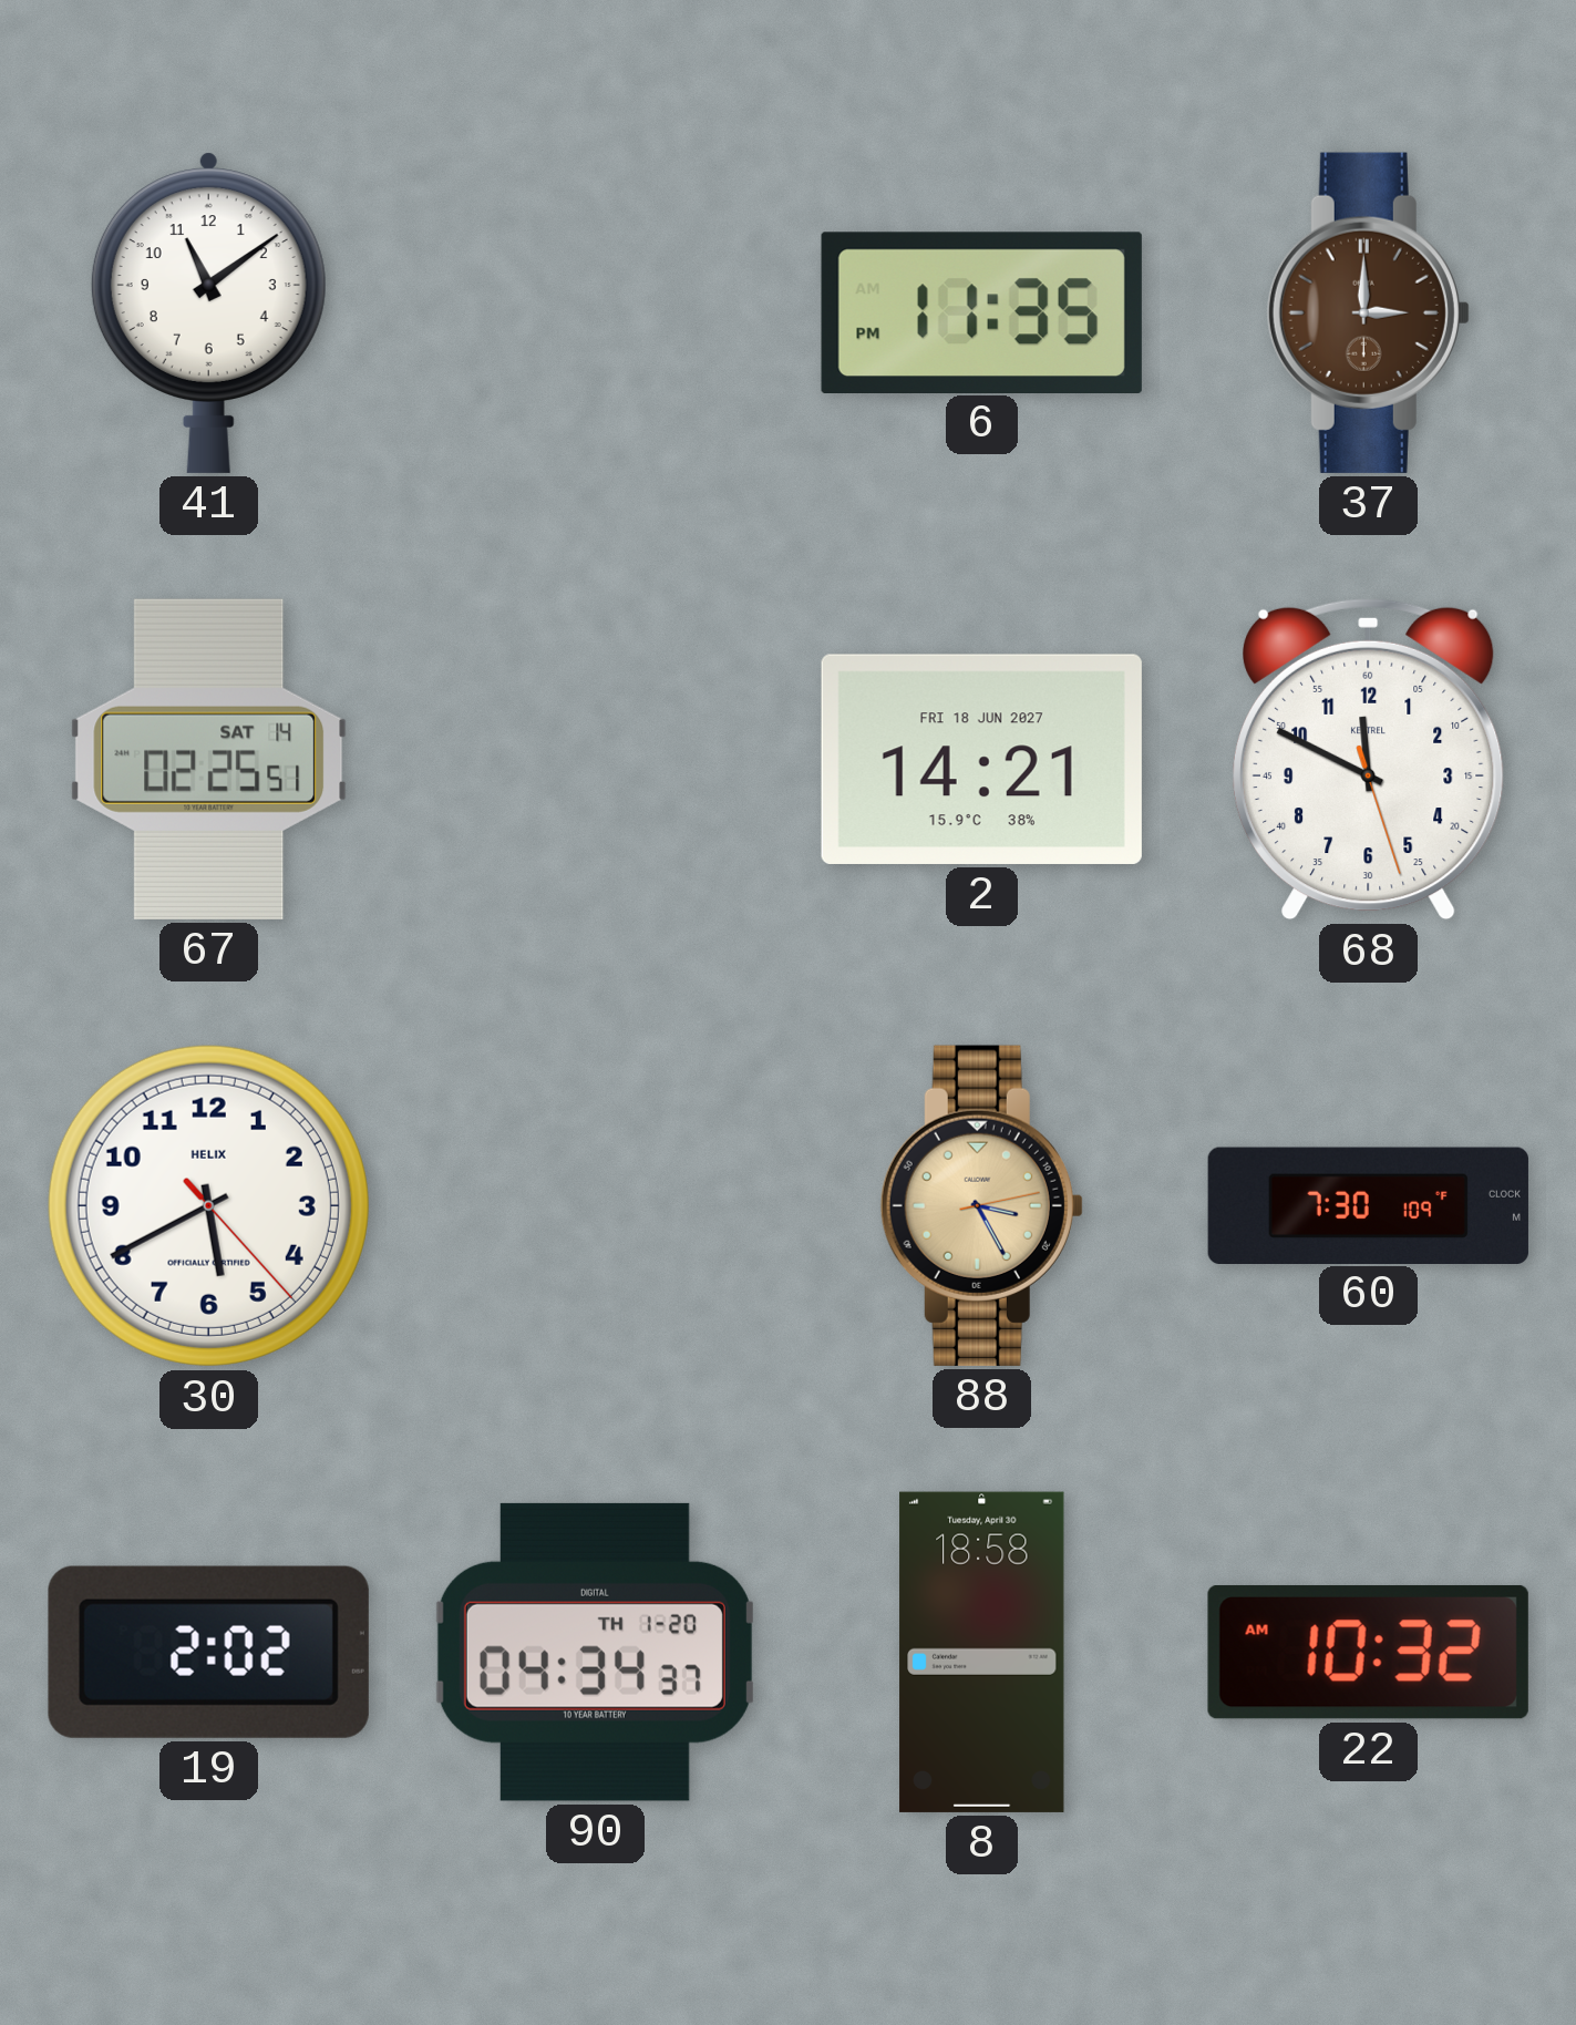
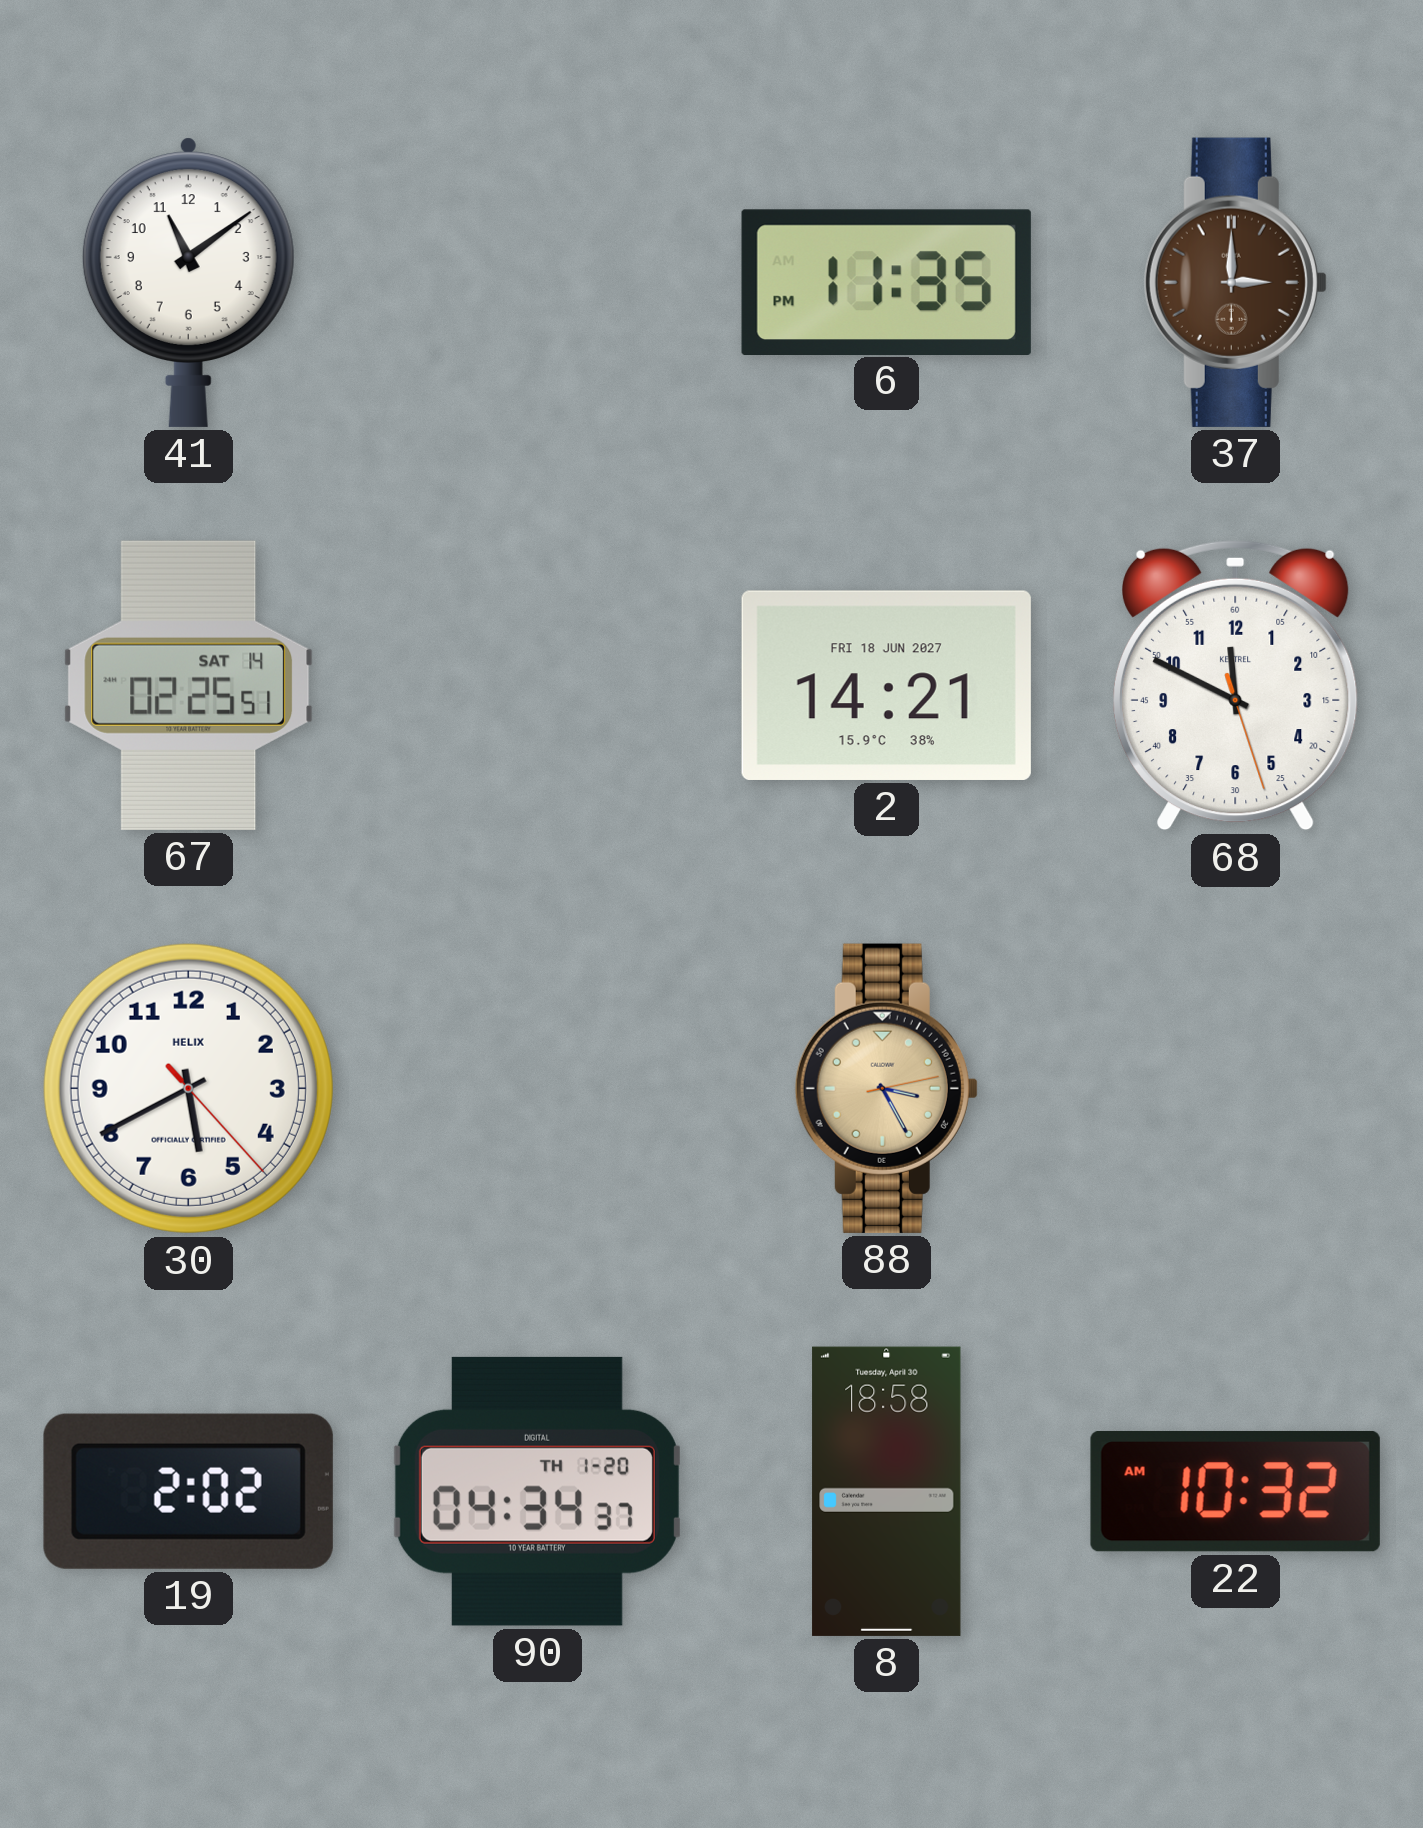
60: 7:30 -> none
